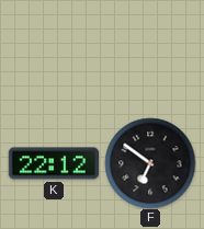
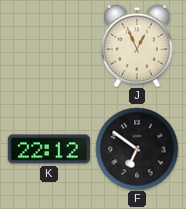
J: none -> 12:56
